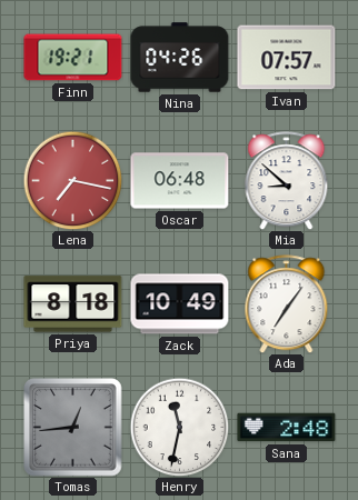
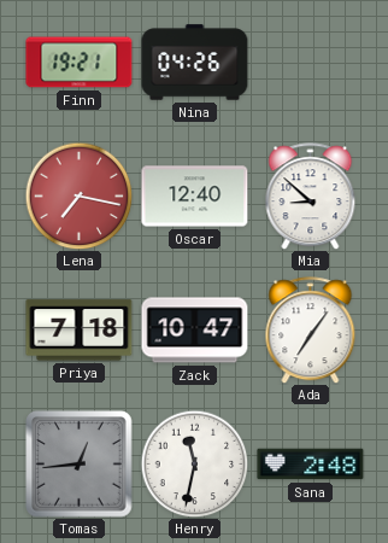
Ivan: 07:57 -> none
Oscar: 06:48 -> 12:40
Priya: 8:18 -> 7:18
Zack: 10:49 -> 10:47
